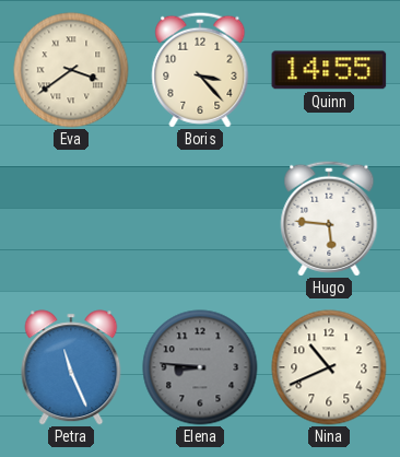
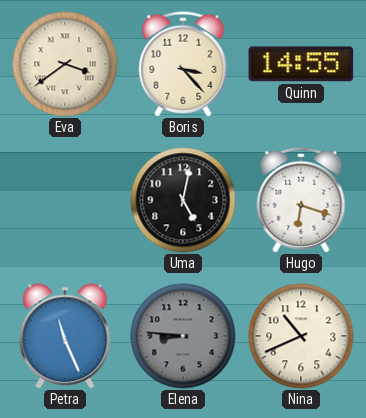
Uma: none -> 5:02
Hugo: 5:46 -> 6:18
